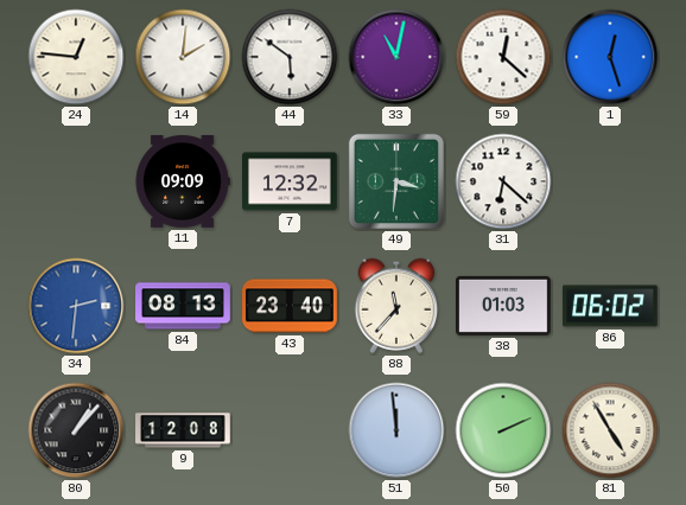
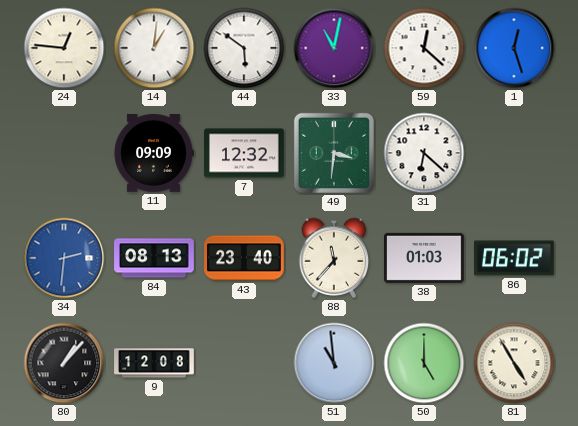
14: 2:01 -> 1:01
51: 11:59 -> 10:59
50: 2:11 -> 5:00
